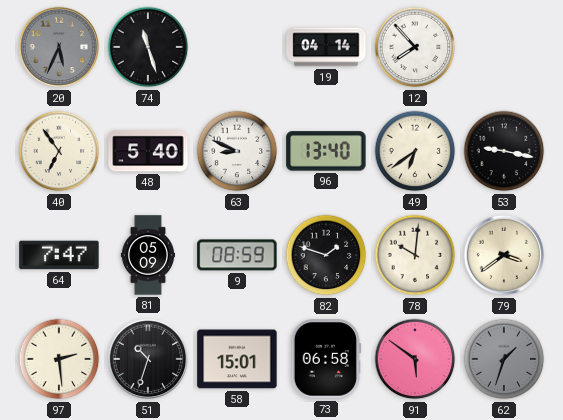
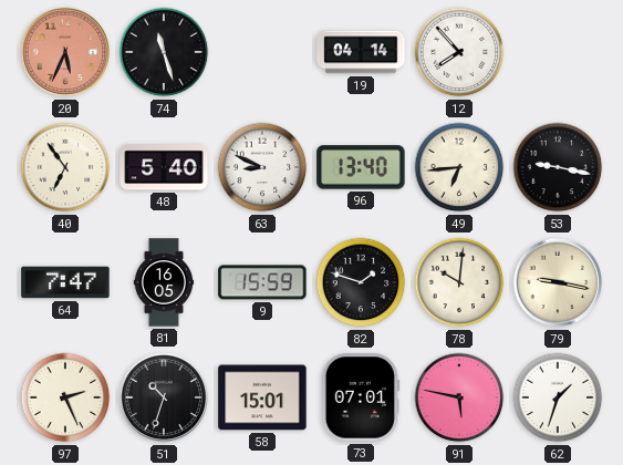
20 dial: grey -> salmon
49: 6:39 -> 6:44
81: 05:09 -> 16:05
9: 08:59 -> 15:59
79: 3:39 -> 9:17
97: 2:29 -> 2:26
73: 06:58 -> 07:01
91: 5:51 -> 5:47
62 dial: grey -> white
